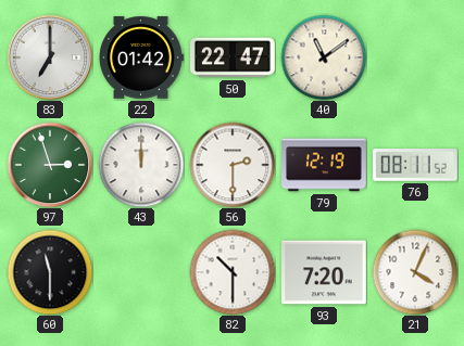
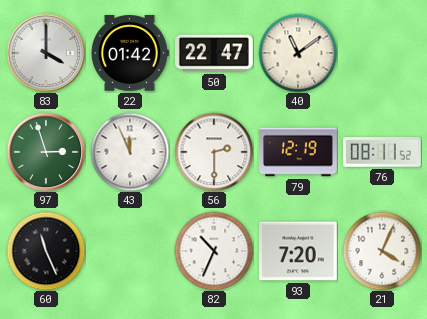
83: 7:00 -> 4:00
43: 12:00 -> 11:56
60: 11:30 -> 11:26
82: 10:30 -> 10:34
